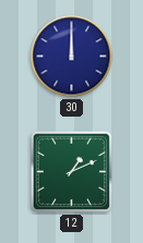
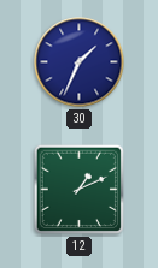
30: 12:00 -> 1:34
